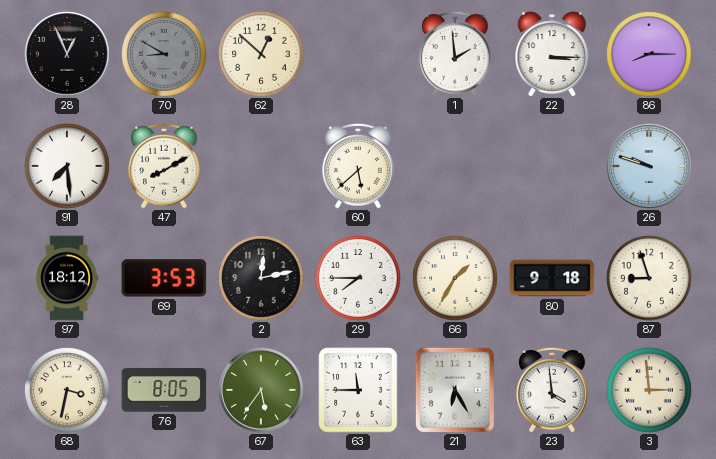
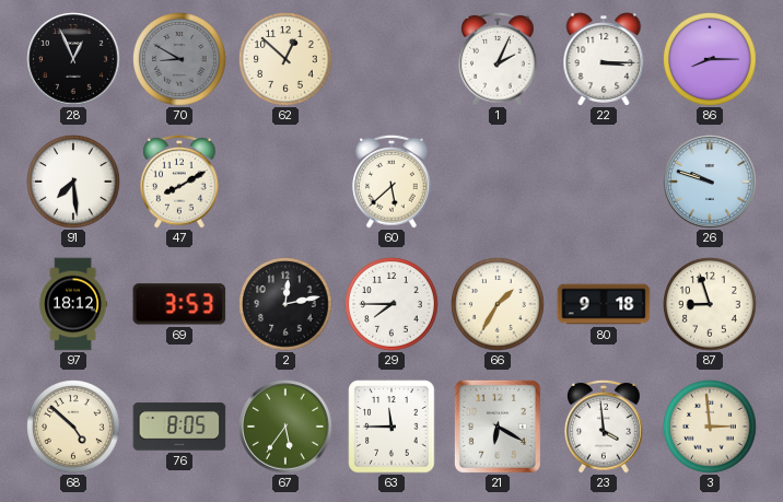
1: 1:59 -> 2:04
68: 3:32 -> 4:52
21: 6:25 -> 6:20
